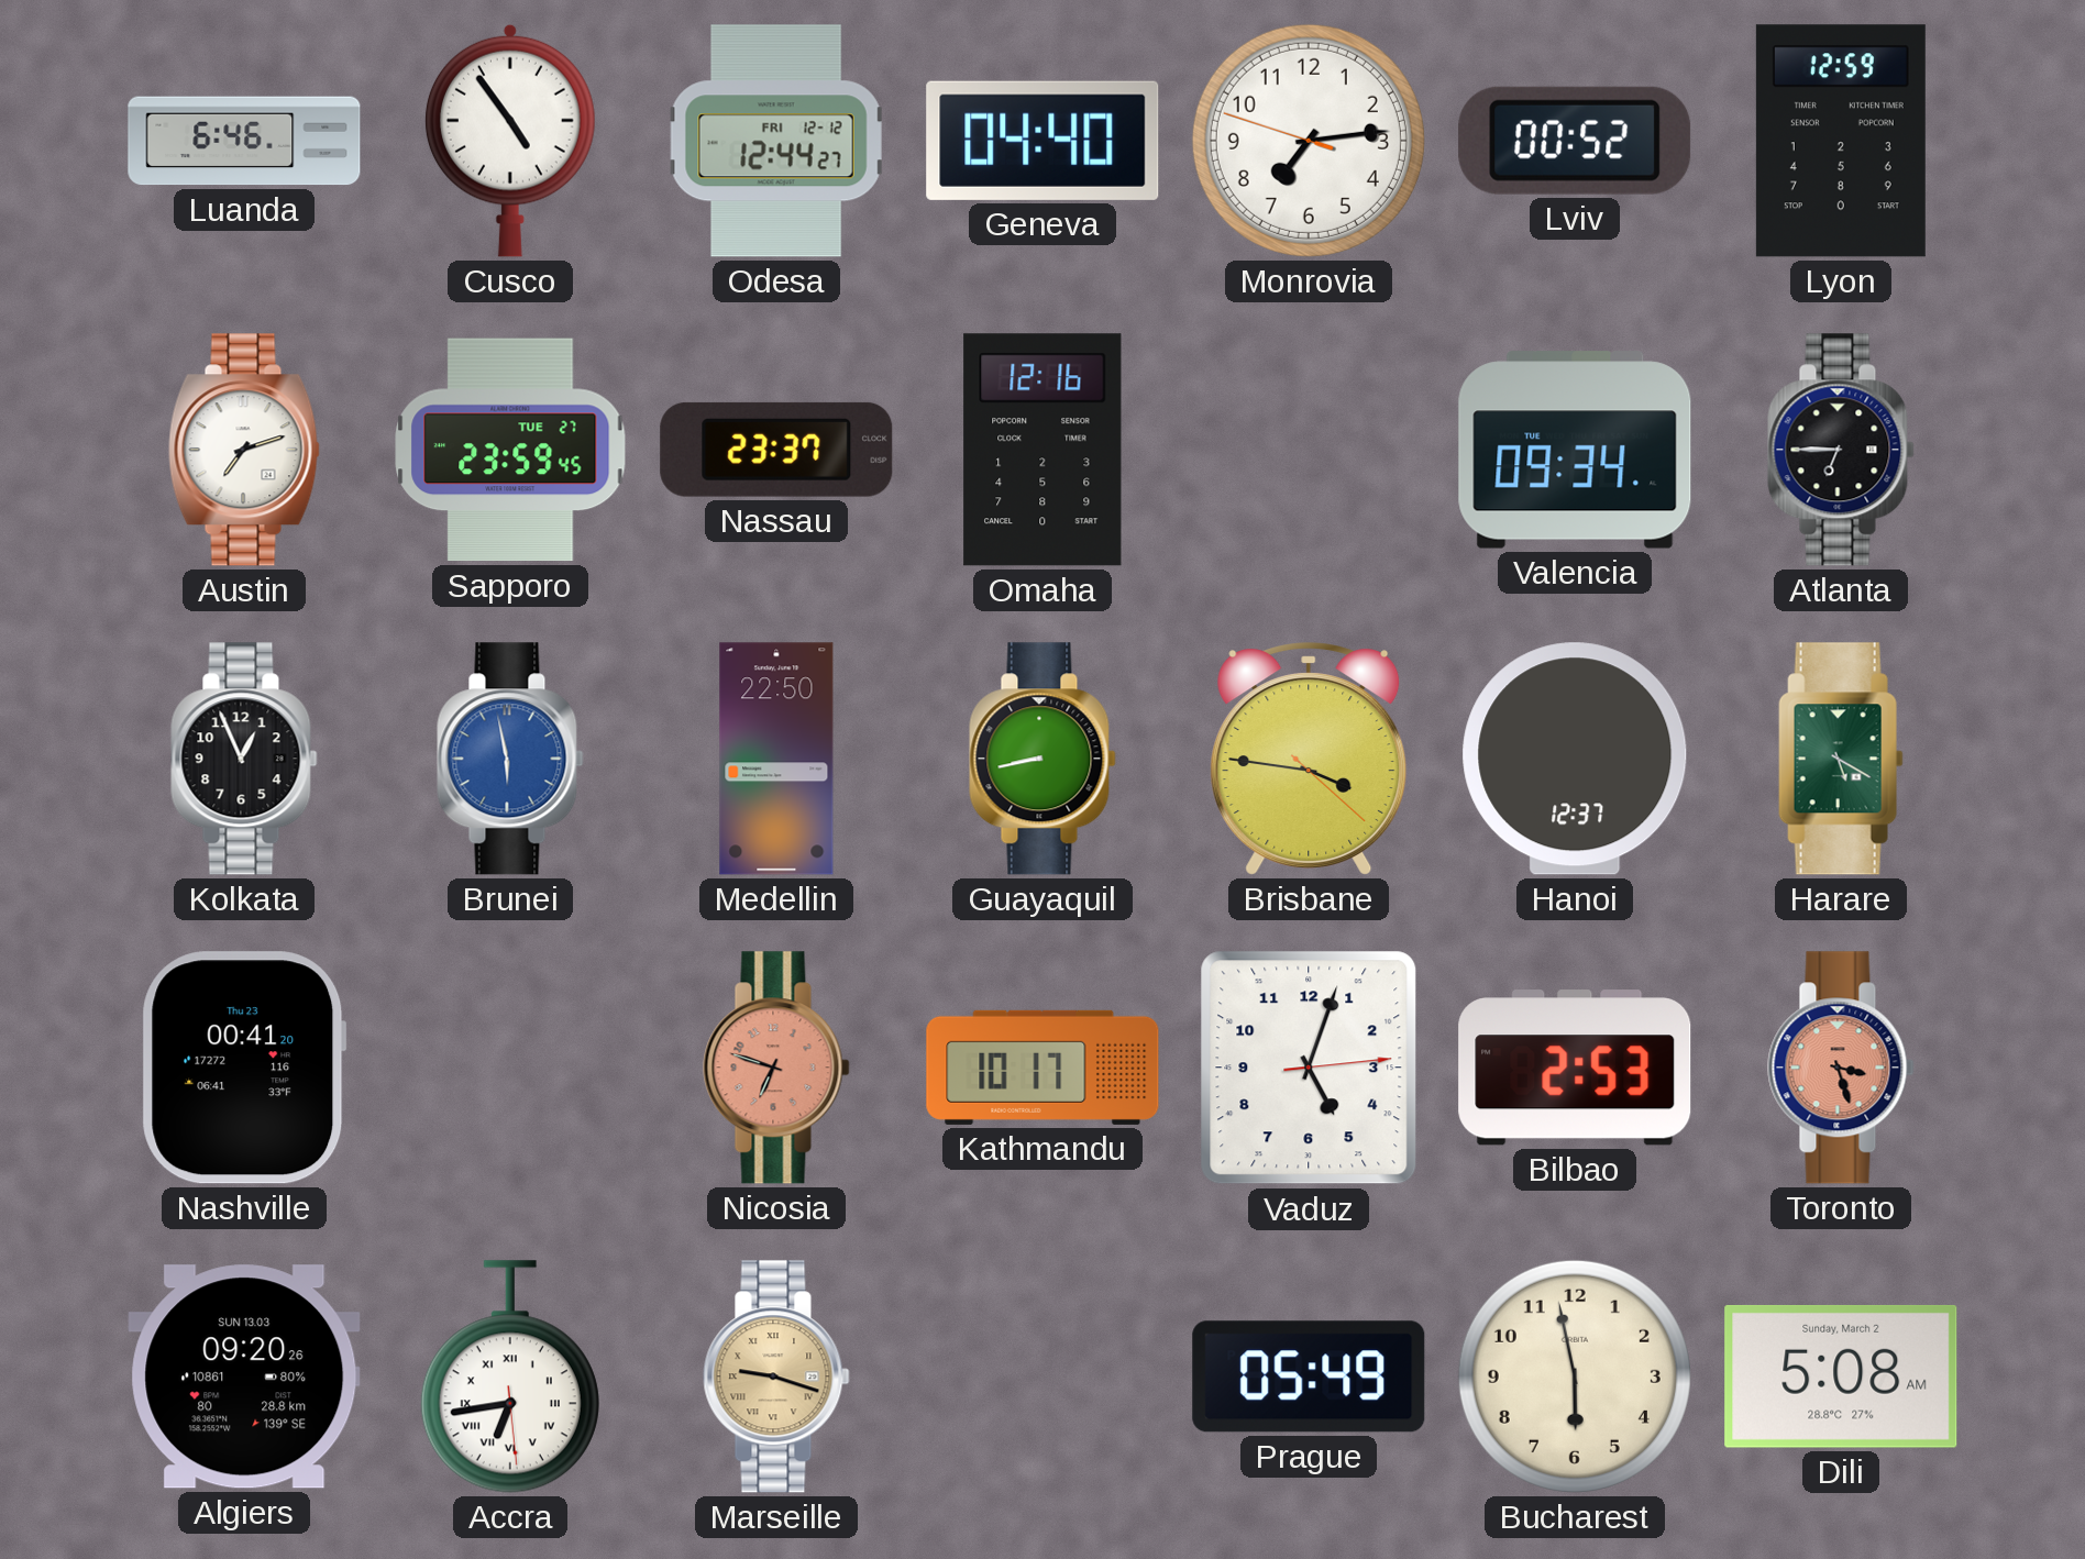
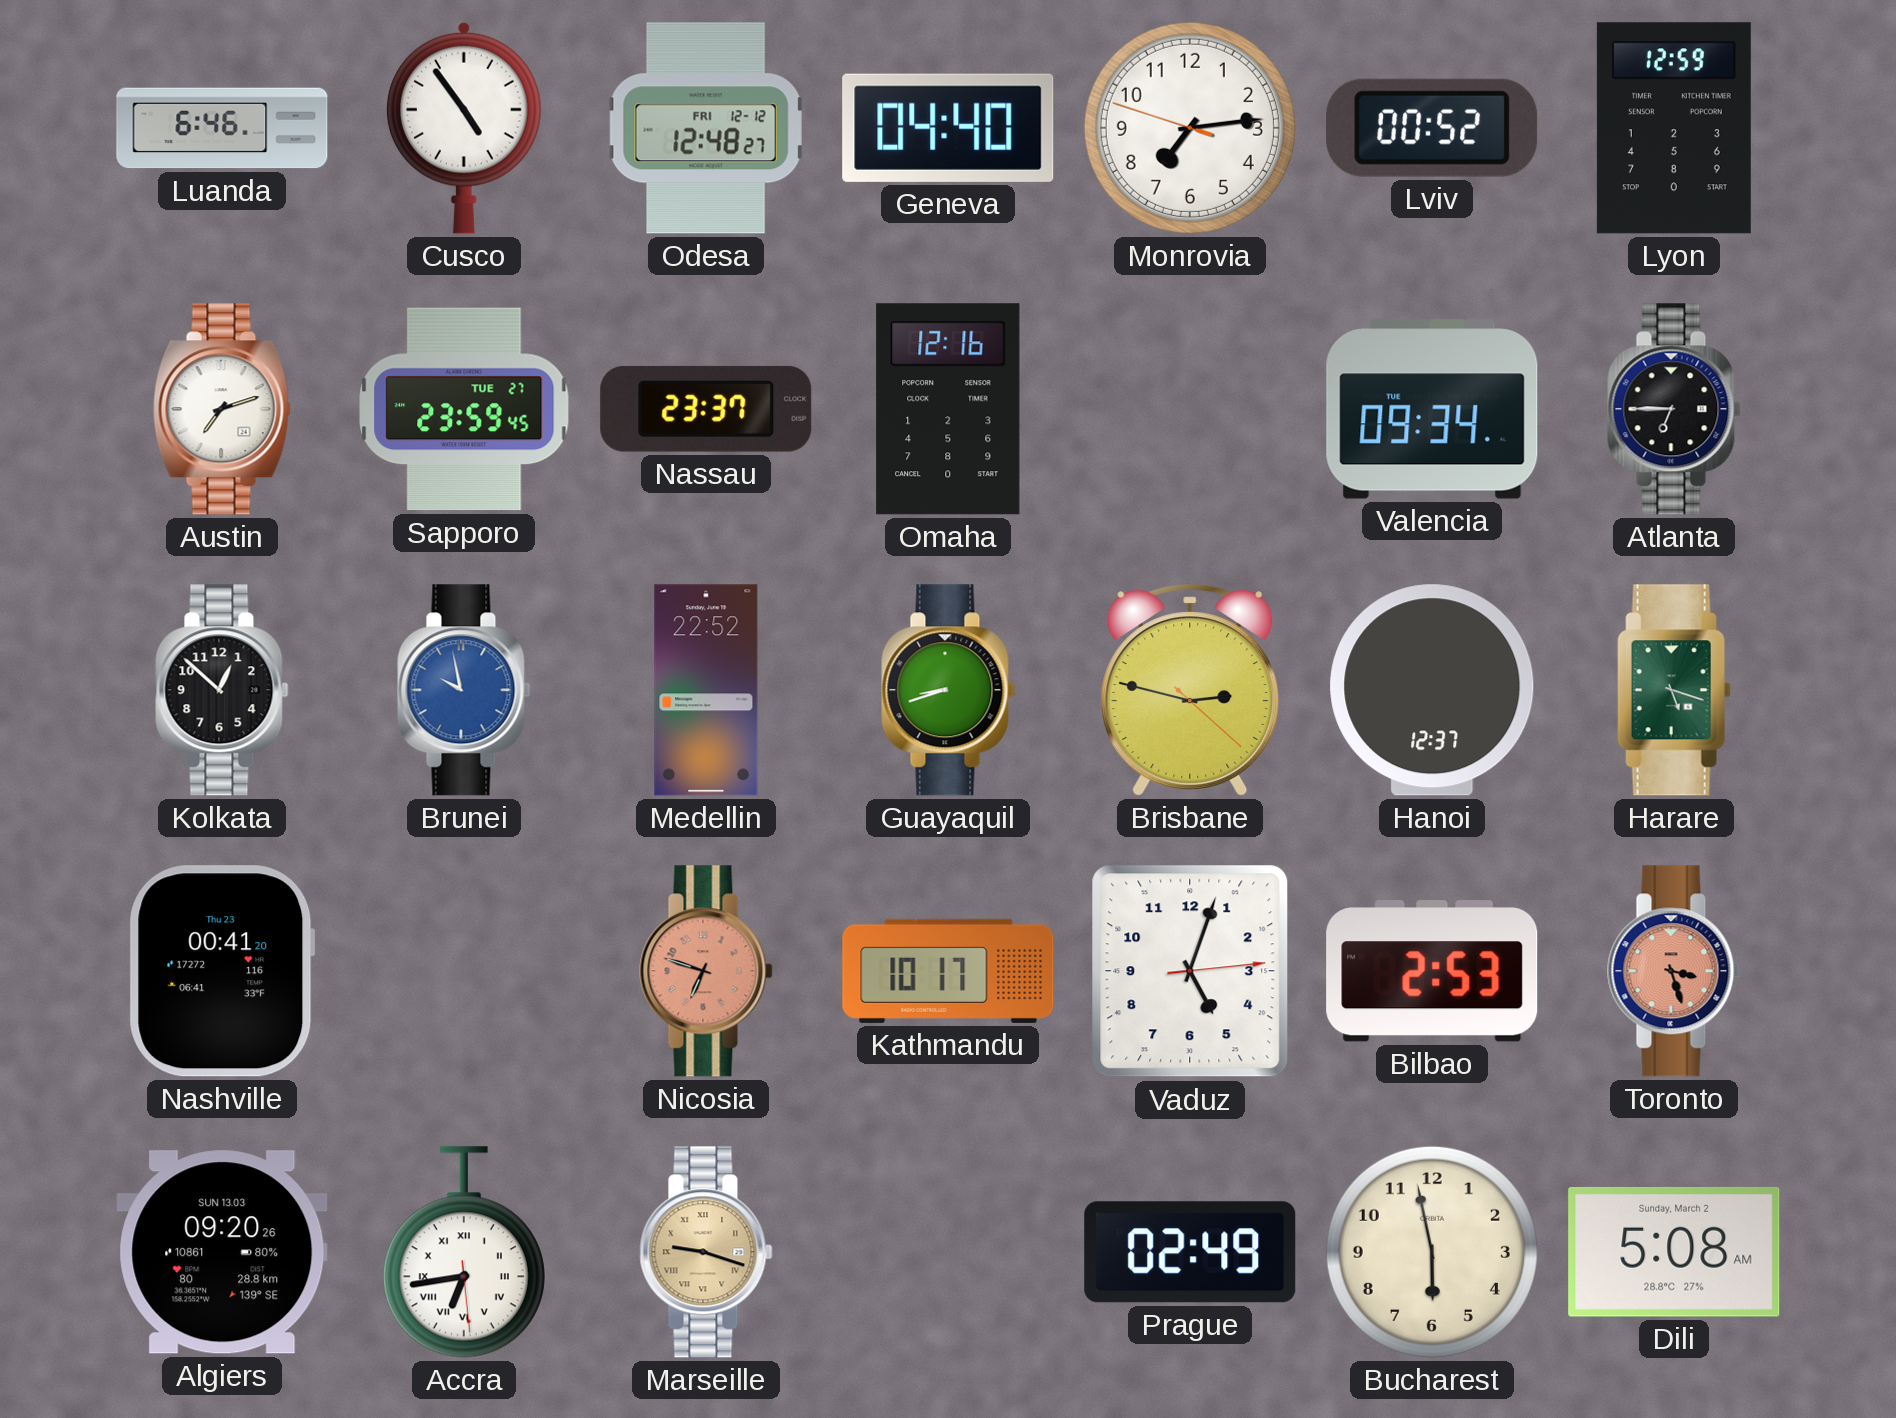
Odesa: 12:44 -> 12:48
Kolkata: 12:56 -> 12:52
Brunei: 5:58 -> 9:58
Medellin: 22:50 -> 22:52
Guayaquil: 8:43 -> 8:42
Brisbane: 3:46 -> 2:47
Harare: 5:20 -> 5:18
Prague: 05:49 -> 02:49
